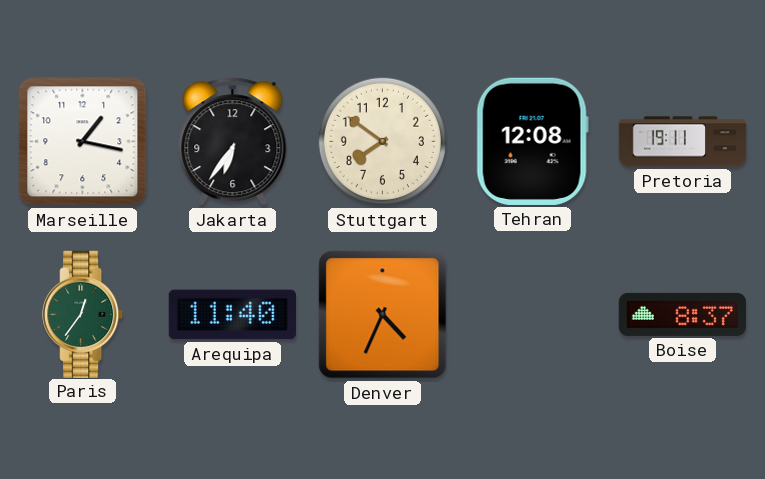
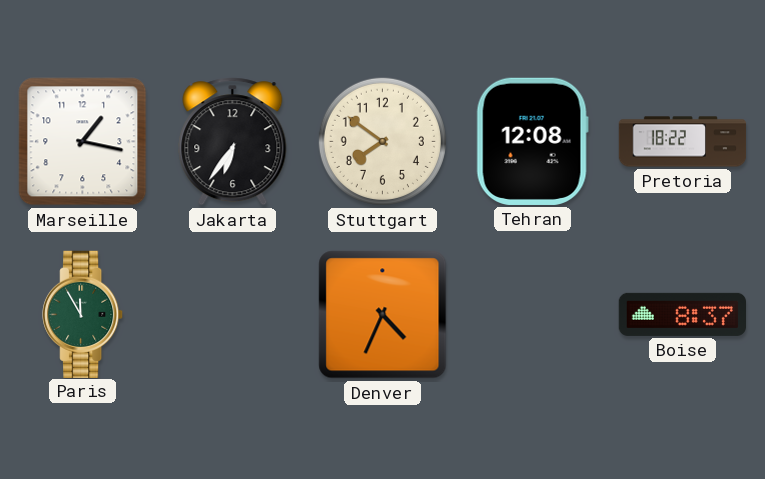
Pretoria: 19:11 -> 18:22
Paris: 12:36 -> 11:55
Arequipa: 11:40 -> none
